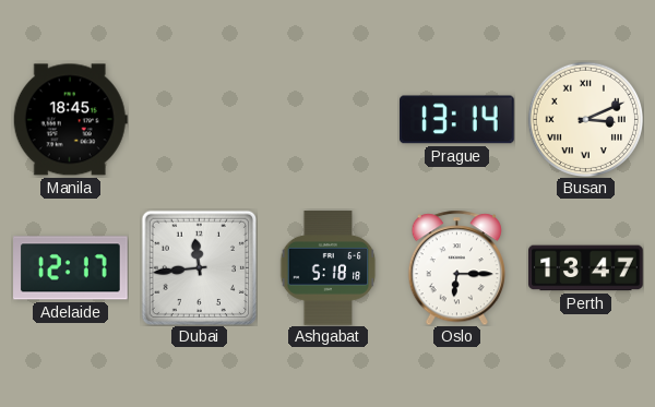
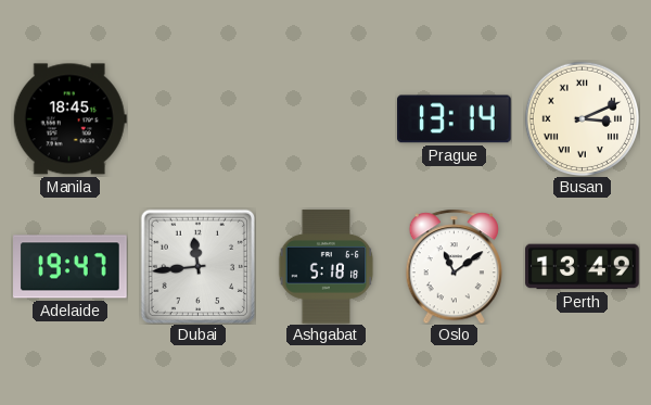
Adelaide: 12:17 -> 19:47
Oslo: 6:15 -> 11:09
Perth: 13:47 -> 13:49
